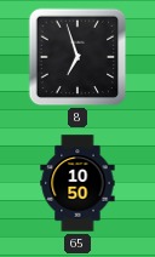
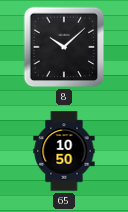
8: 6:57 -> 10:08
